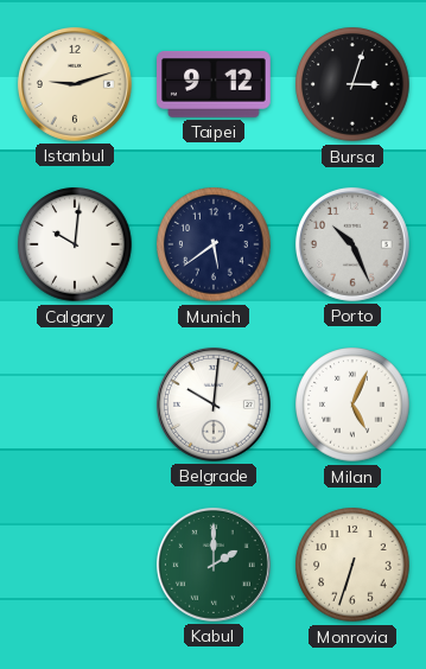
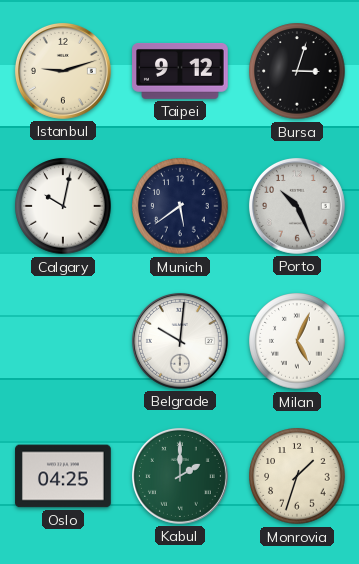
Calgary: 10:01 -> 10:02
Oslo: none -> 04:25
Monrovia: 6:33 -> 1:33
